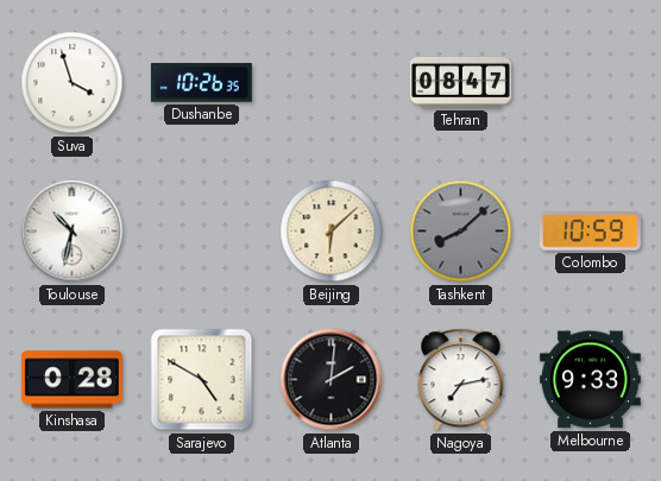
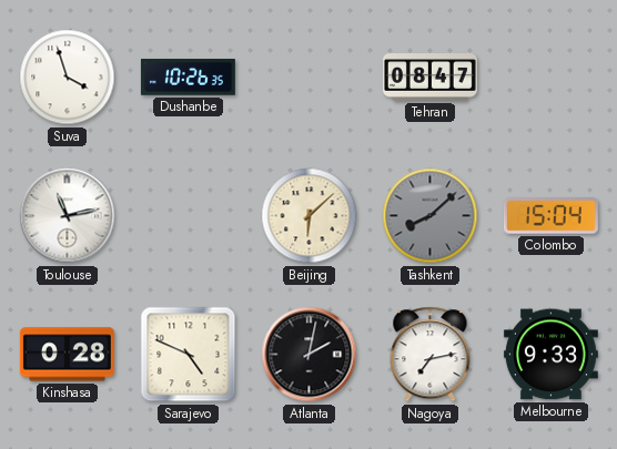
Toulouse: 10:32 -> 11:13
Colombo: 10:59 -> 15:04
Sarajevo: 4:50 -> 4:49
Atlanta: 2:01 -> 2:02
